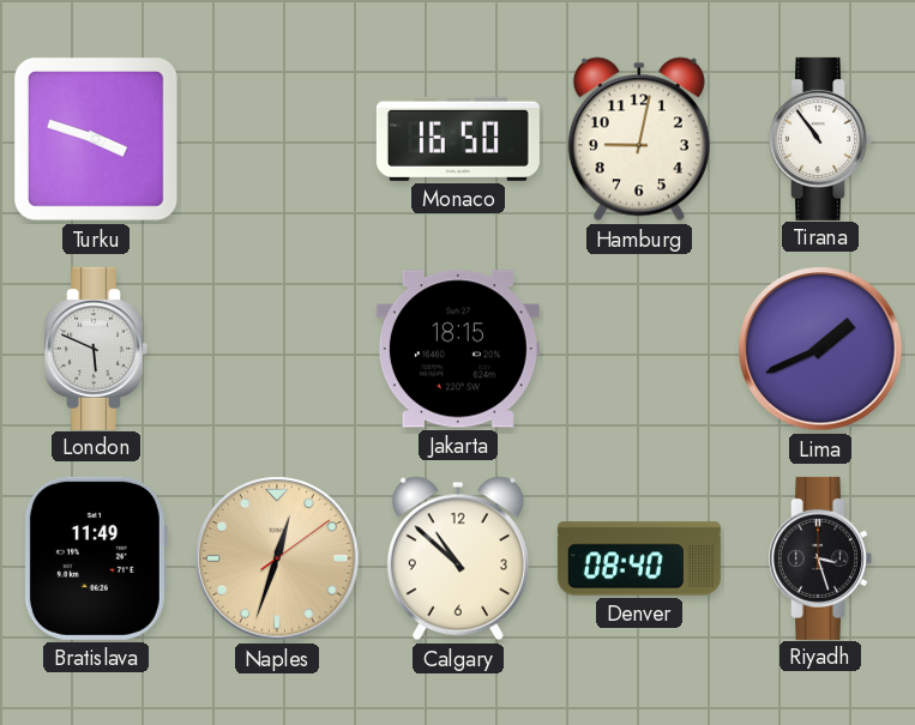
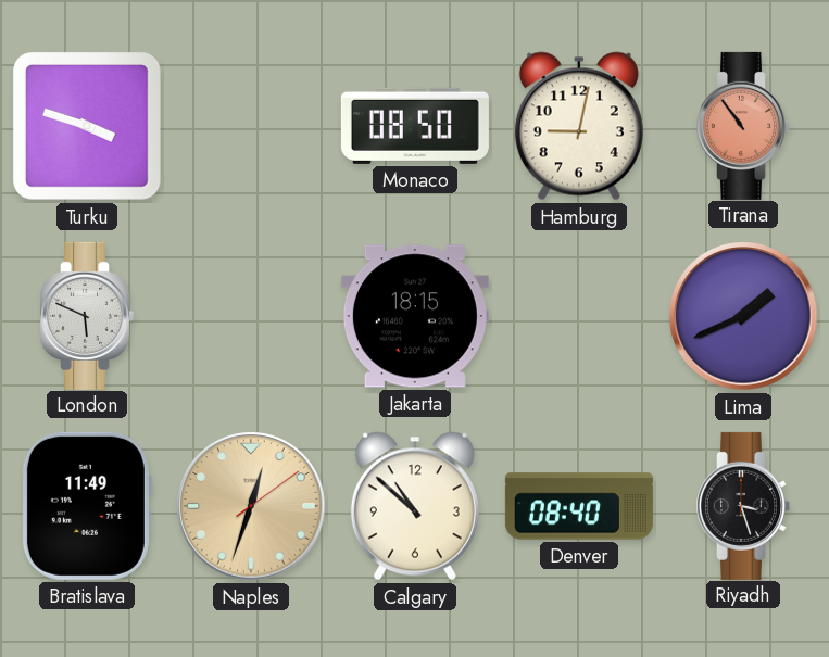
Monaco: 16:50 -> 08:50
Tirana dial: white -> salmon
